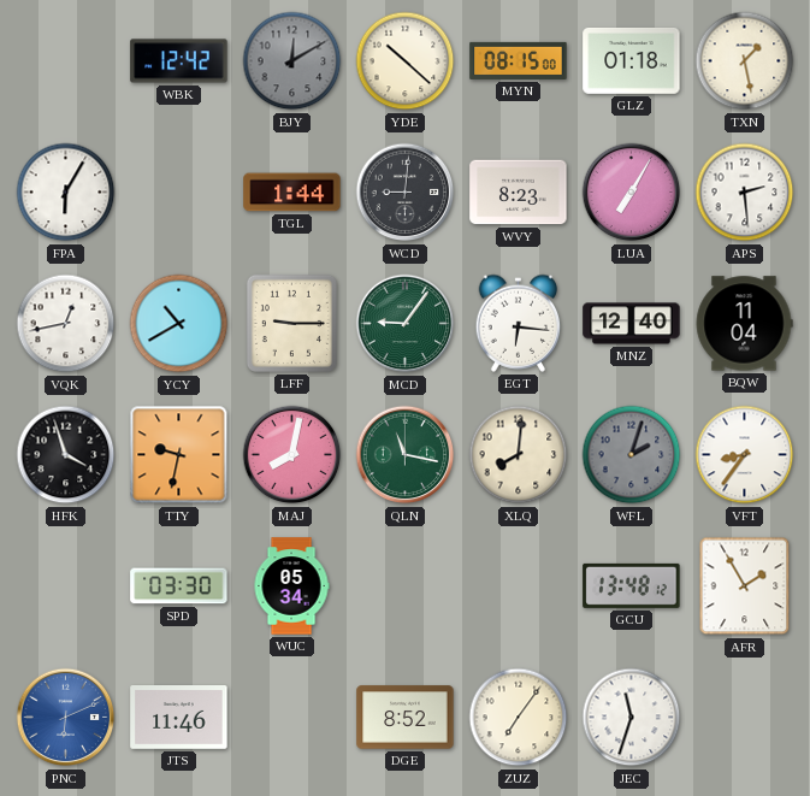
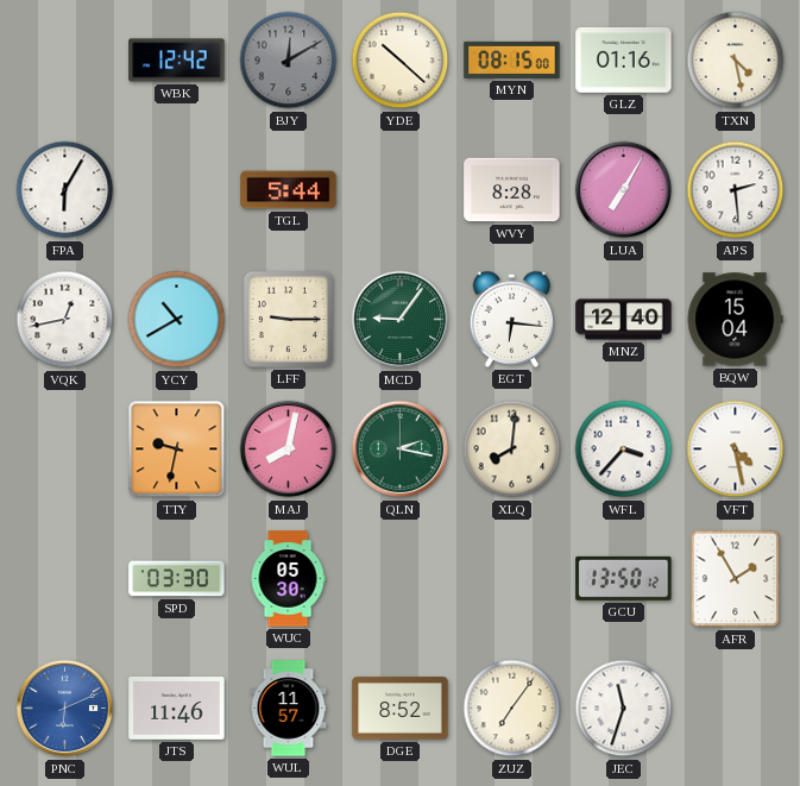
GLZ: 01:18 -> 01:16
TXN: 1:28 -> 4:28
TGL: 1:44 -> 5:44
WCD: 9:01 -> none
WVY: 8:23 -> 8:28
BQW: 11:04 -> 15:04
HFK: 3:57 -> none
QLN: 11:17 -> 2:17
WFL: 2:03 -> 3:37
WFL dial: grey -> white
VFT: 8:36 -> 4:28
WUC: 05:34 -> 05:30
GCU: 13:48 -> 13:50
WUL: none -> 11:57
